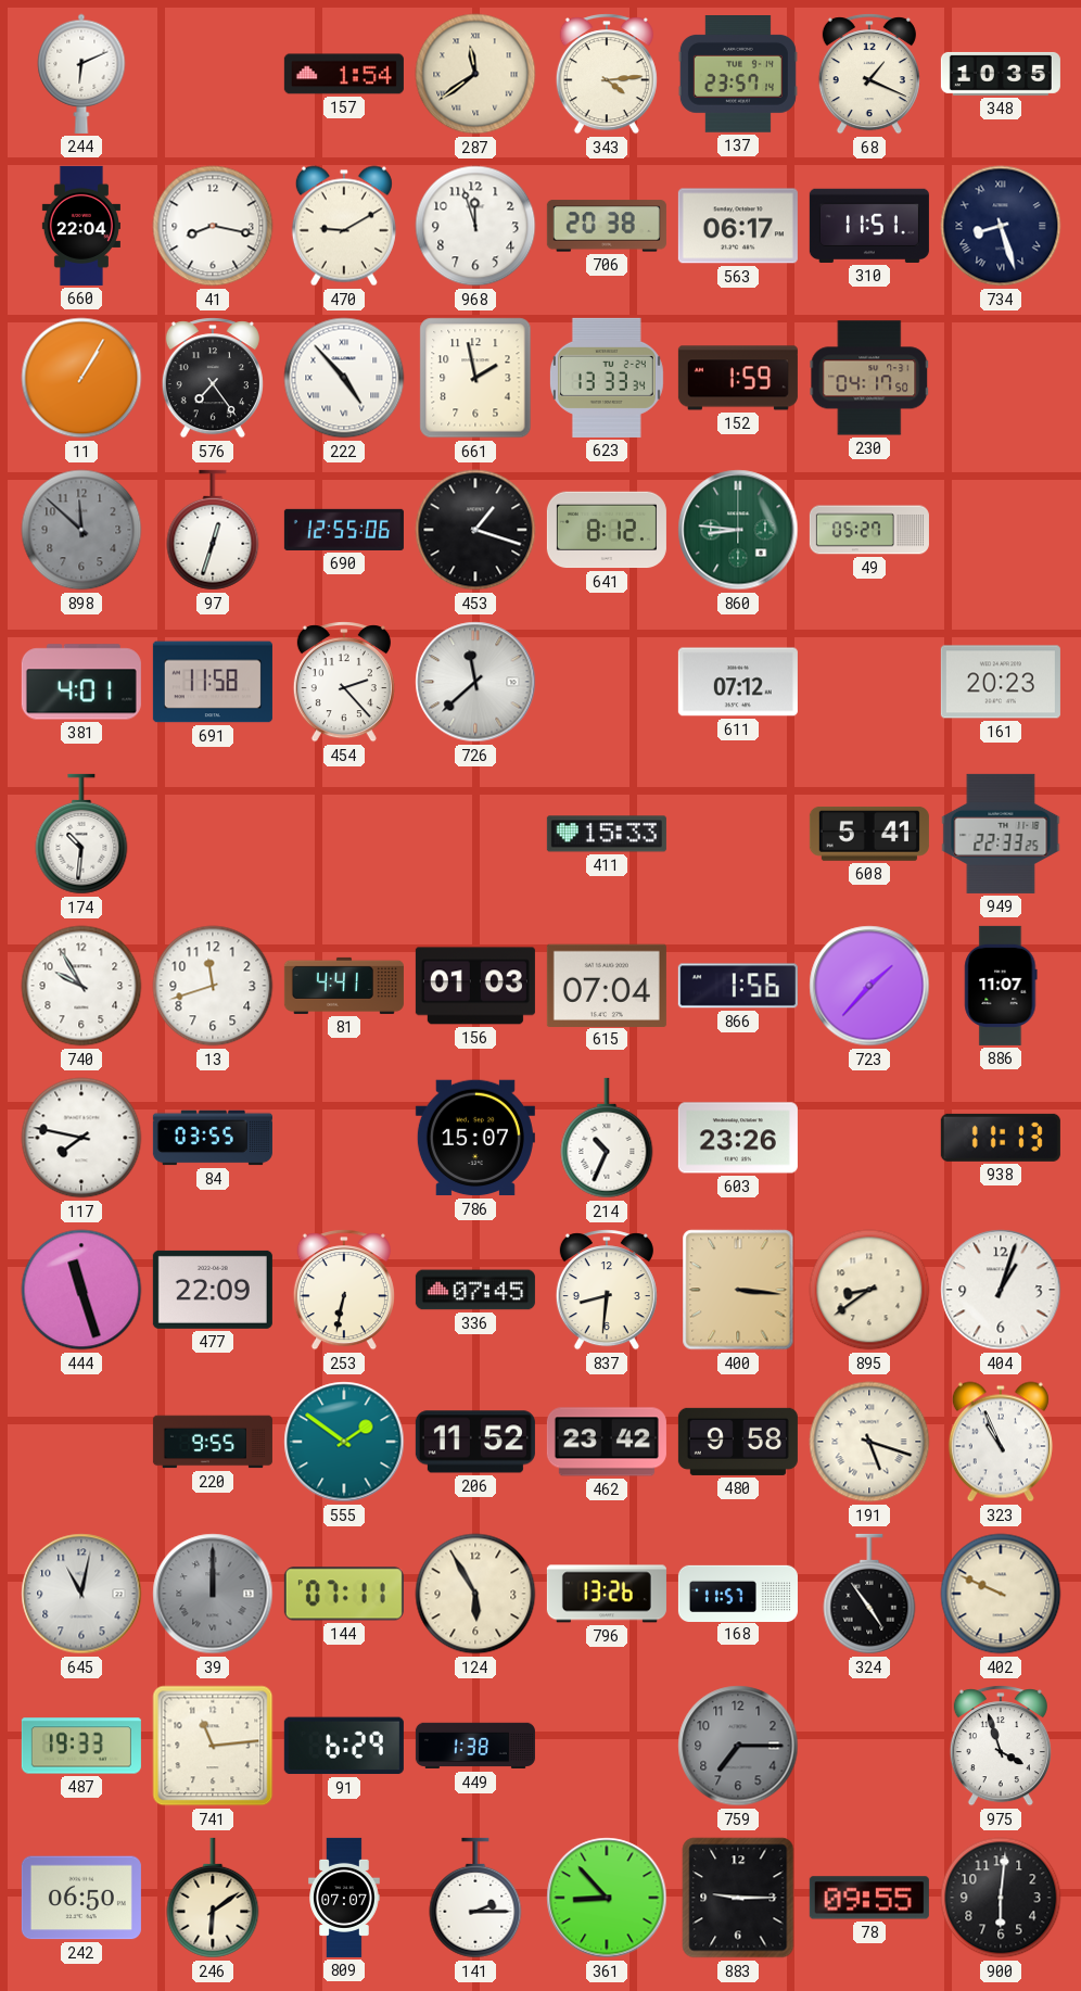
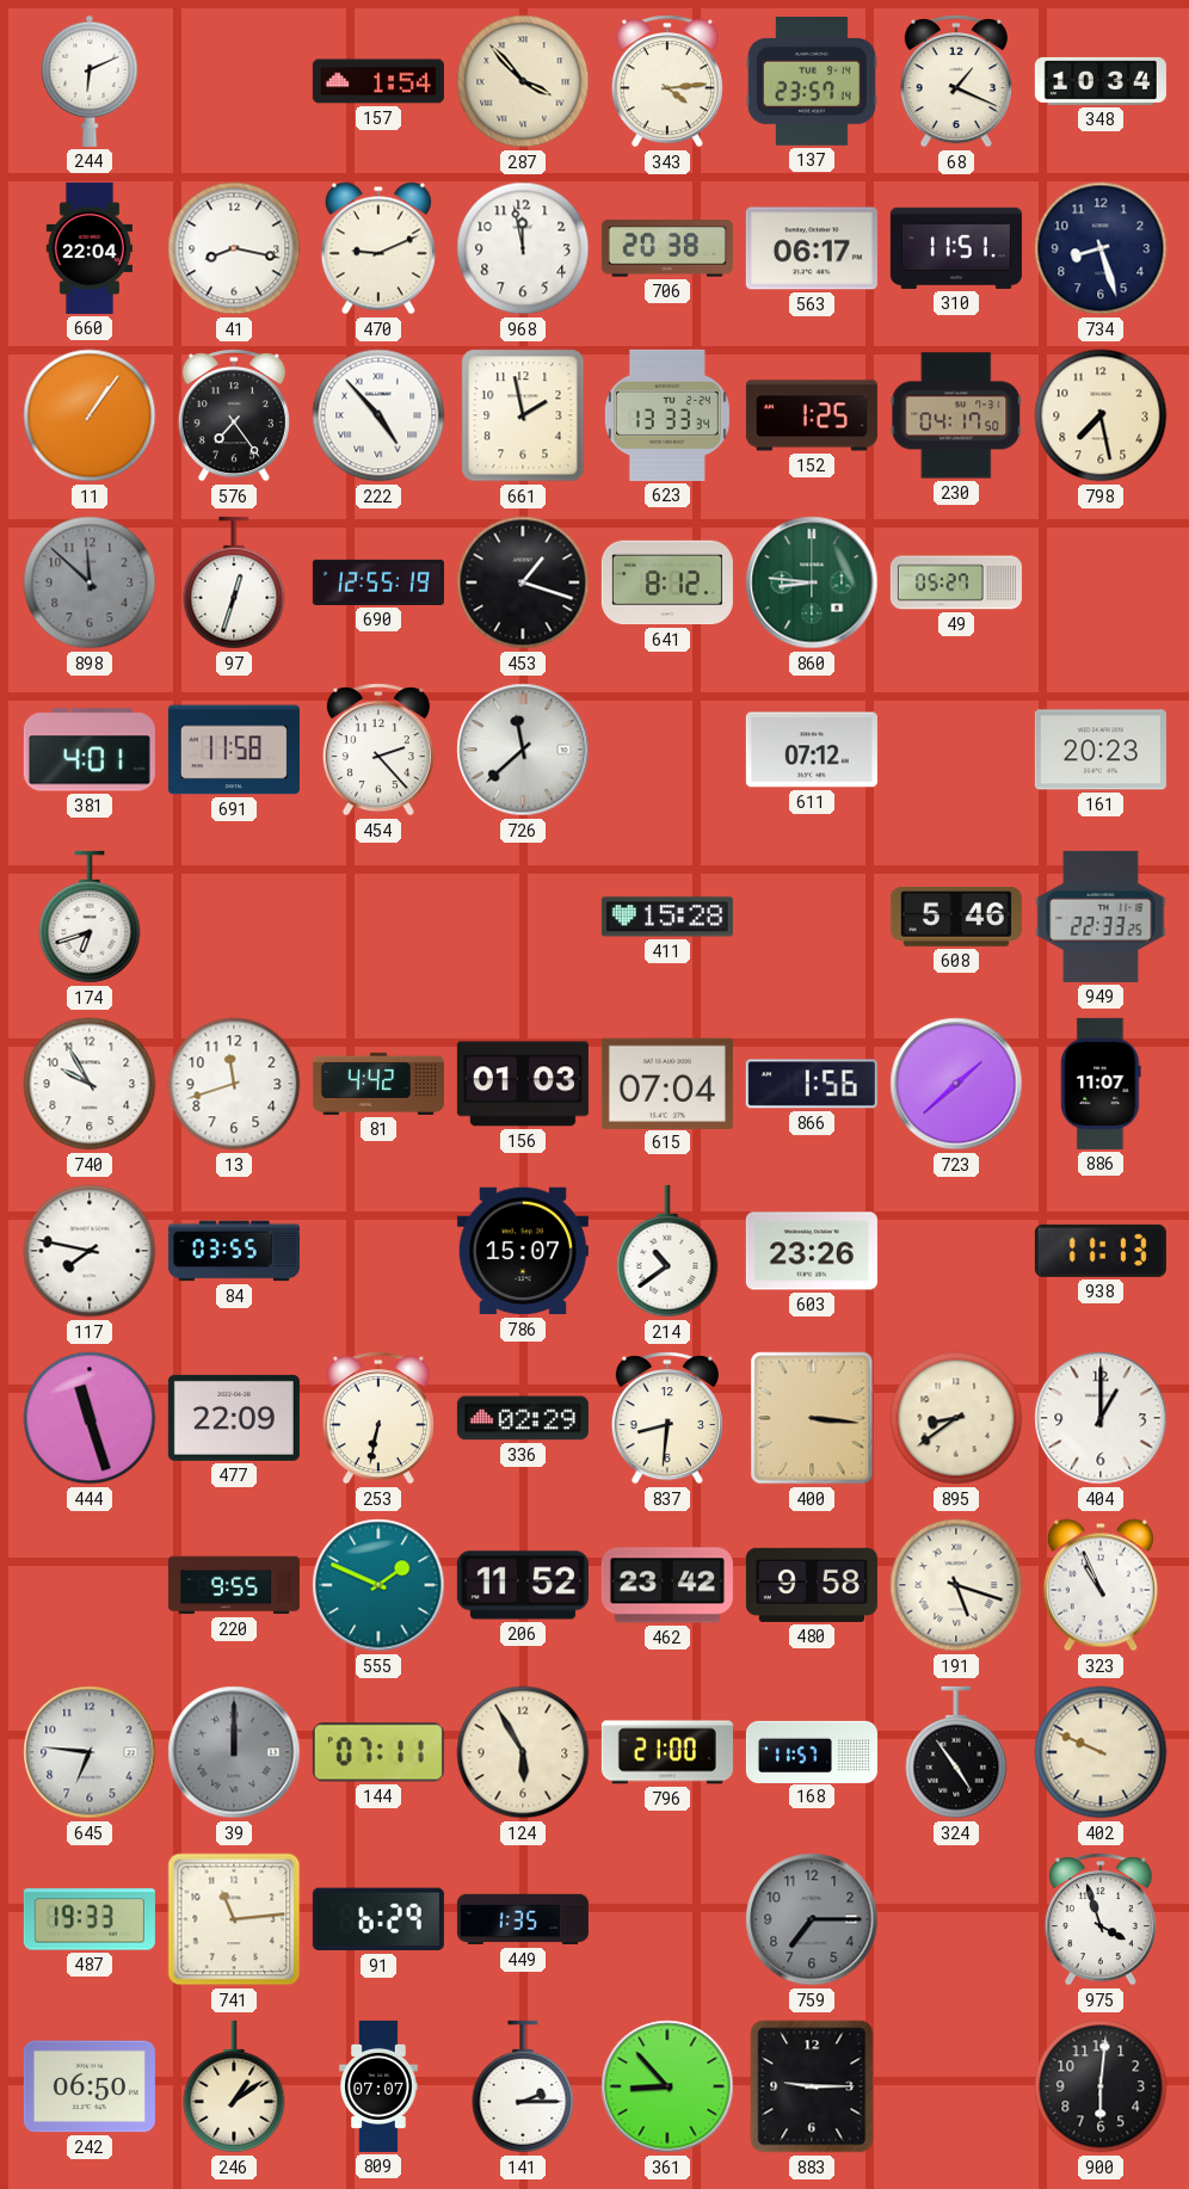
287: 11:39 -> 3:53
348: 10:35 -> 10:34
470: 9:10 -> 9:11
968: 11:57 -> 11:58
734 numerals: Roman -> Arabic
11: 1:05 -> 1:06
152: 1:59 -> 1:25
798: none -> 7:28
690: 12:55:06 -> 12:55:19
174: 10:31 -> 6:42
411: 15:33 -> 15:28
608: 5:41 -> 5:46
81: 4:41 -> 4:42
723: 1:37 -> 1:38
214: 10:34 -> 10:39
336: 07:45 -> 02:29
404: 1:03 -> 1:00
555: 1:51 -> 1:49
645: 11:02 -> 6:46
796: 13:26 -> 21:00
449: 1:38 -> 1:35
246: 6:09 -> 1:09
78: 09:55 -> none
